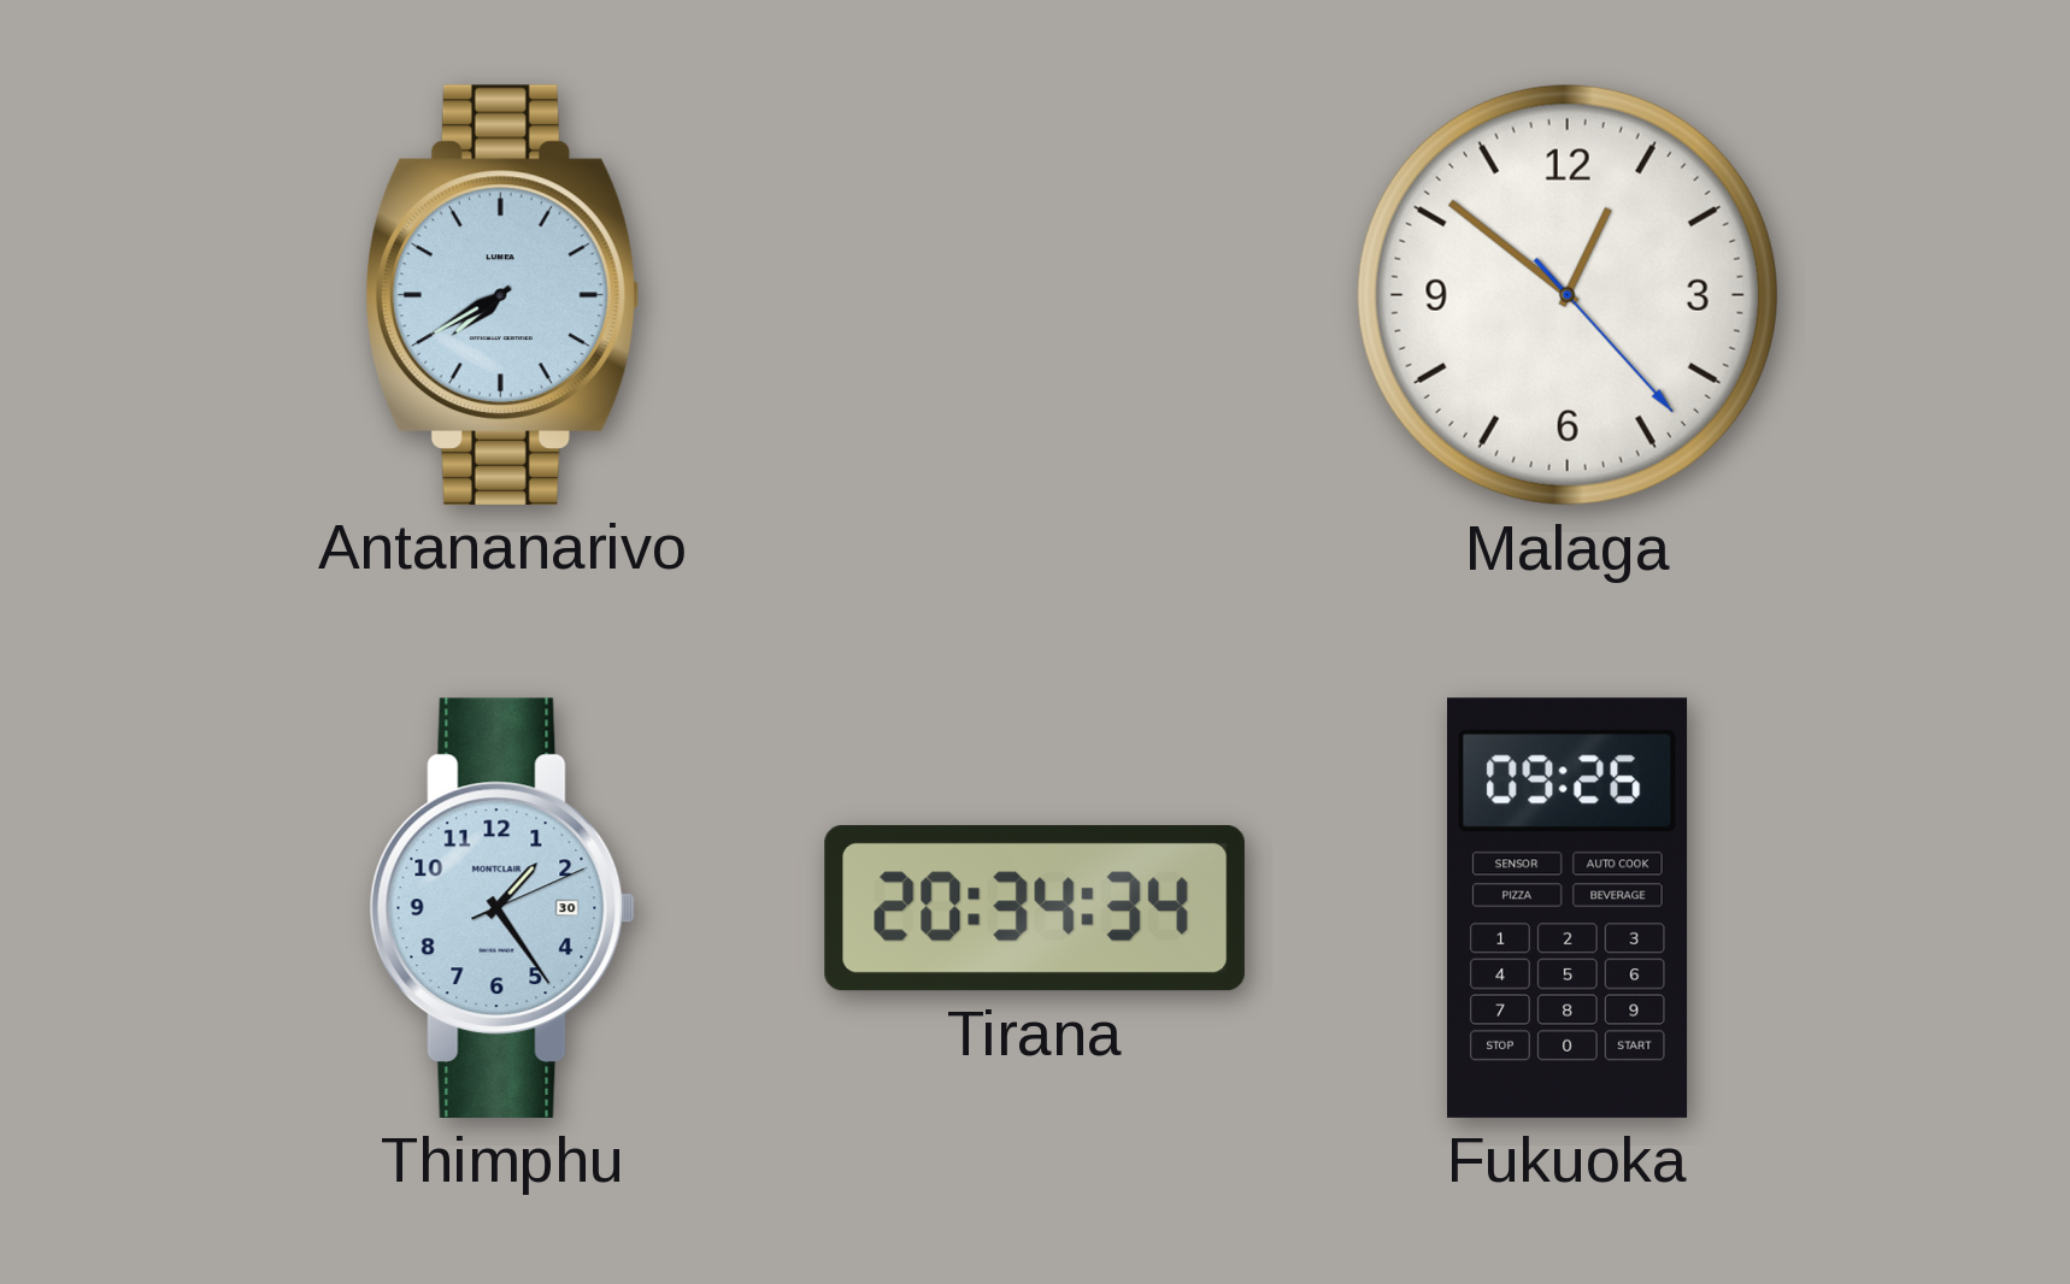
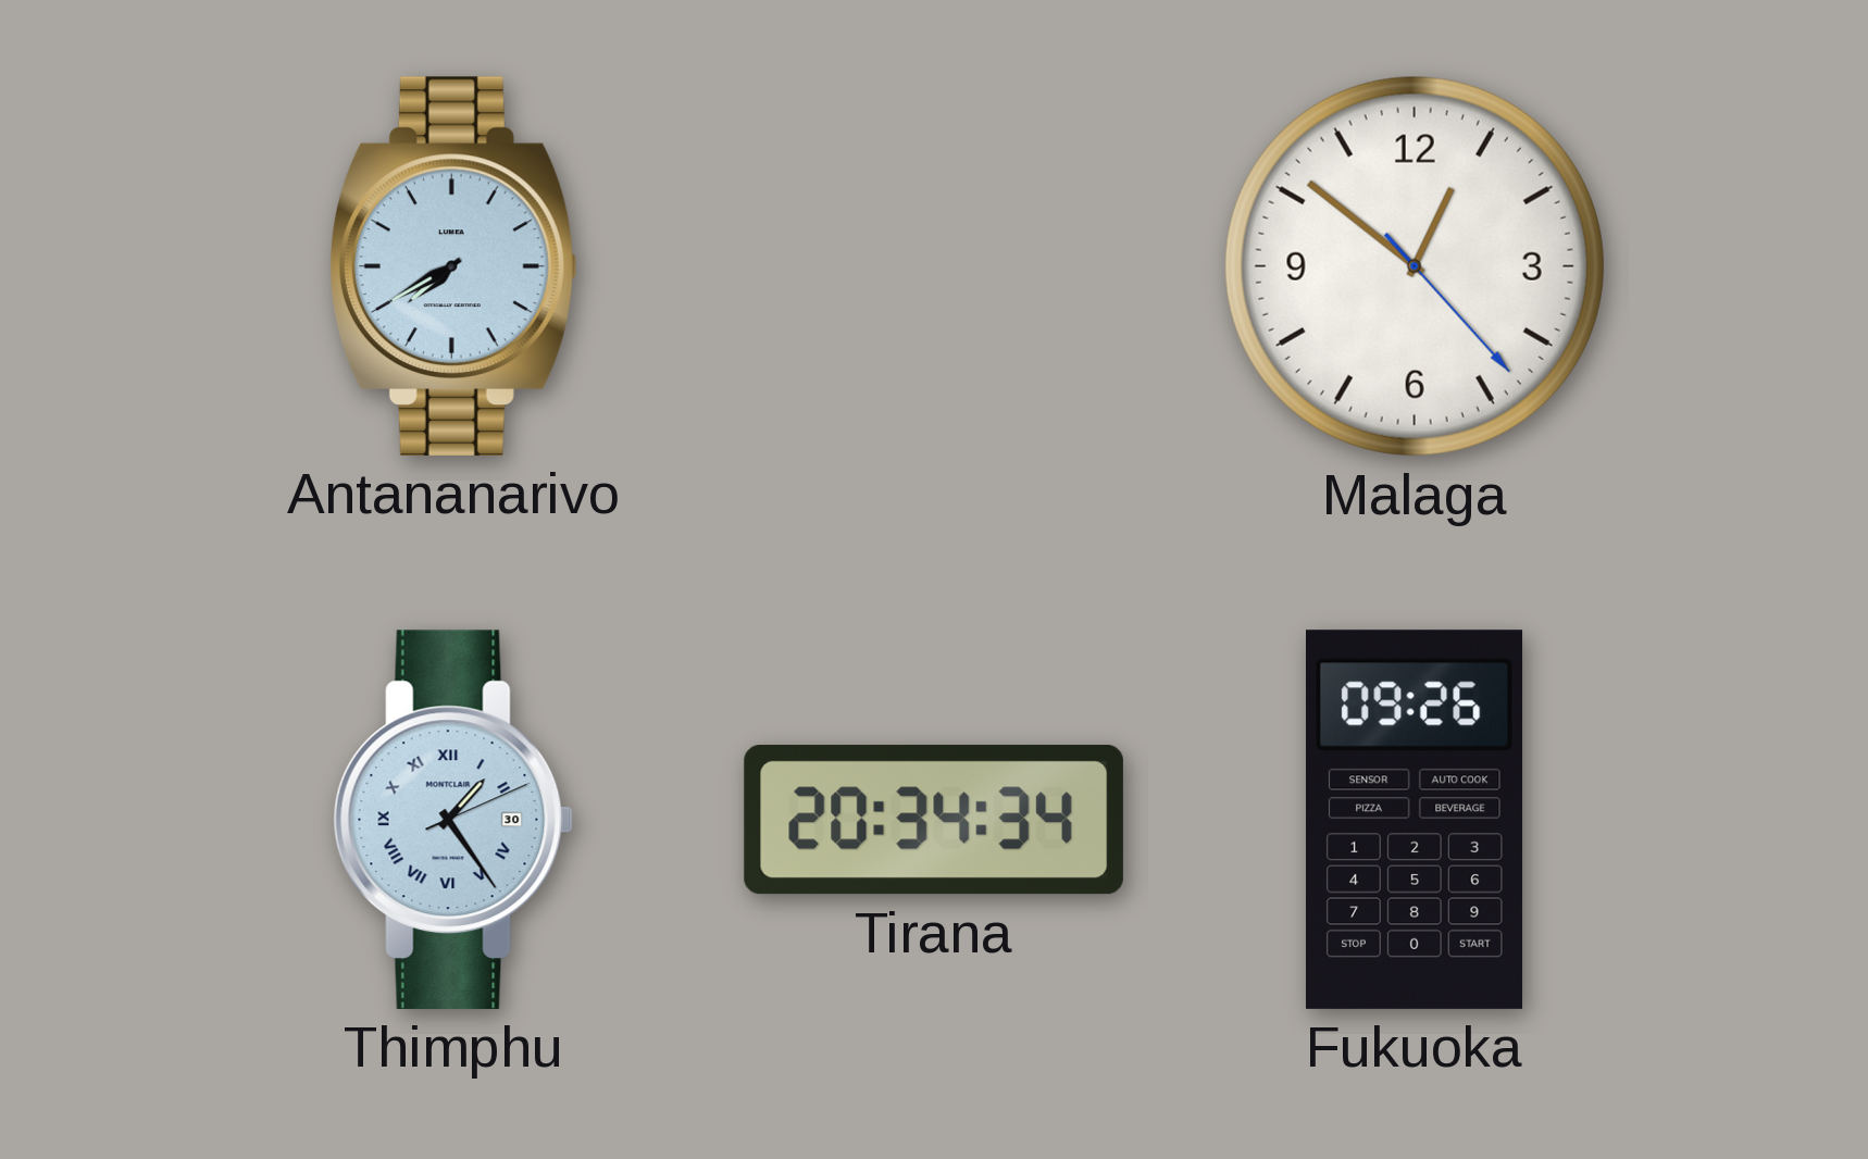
Thimphu numerals: Arabic -> Roman
